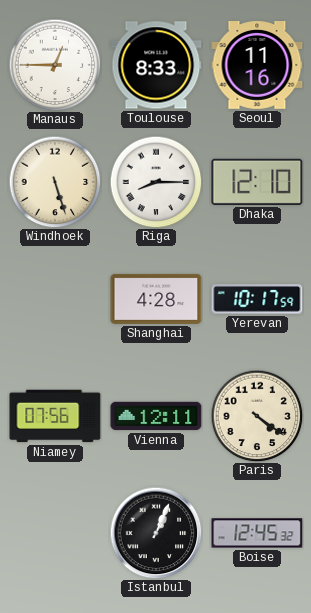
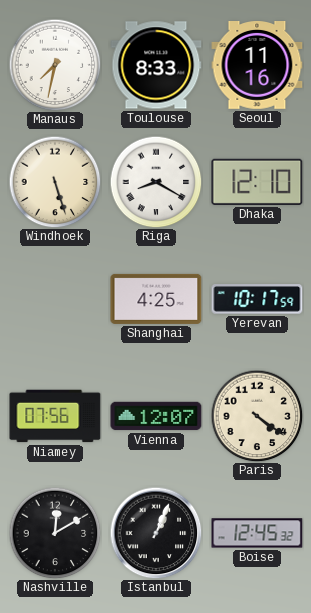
Manaus: 12:45 -> 7:32
Riga: 8:15 -> 8:20
Shanghai: 4:28 -> 4:25
Vienna: 12:11 -> 12:07
Nashville: none -> 12:10
